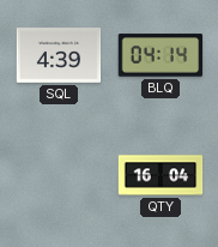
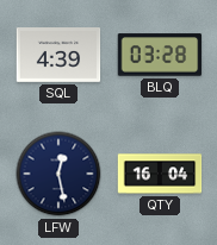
BLQ: 04:14 -> 03:28
LFW: none -> 12:28
